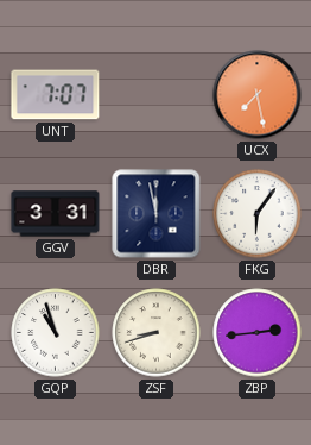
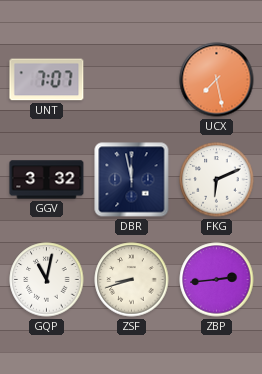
GGV: 3:31 -> 3:32
FKG: 6:06 -> 6:11
GQP: 10:57 -> 11:02
